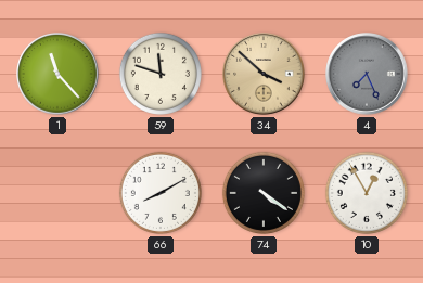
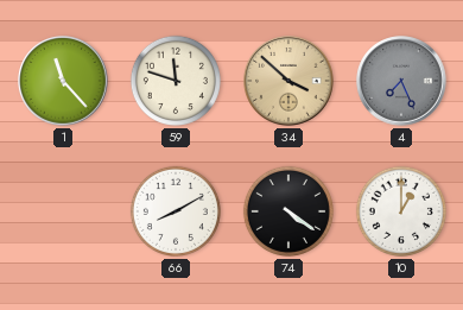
10: 12:55 -> 1:00
